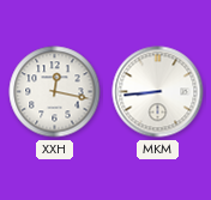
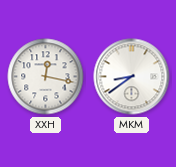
MKM: 8:44 -> 8:39
